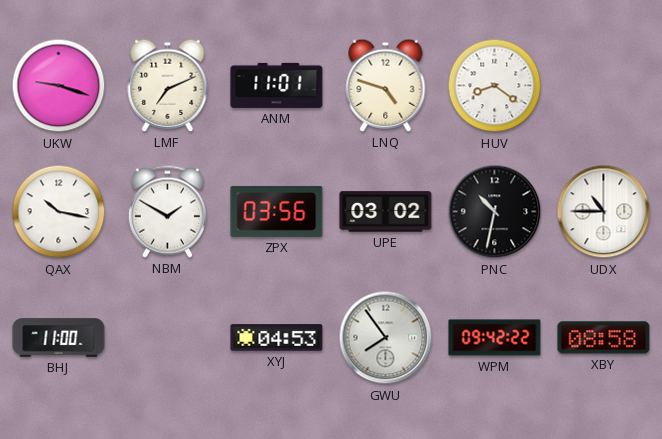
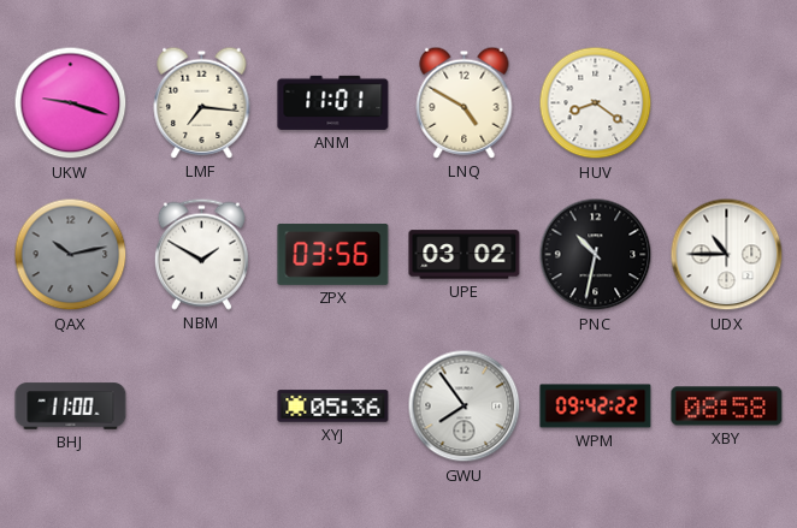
LMF: 7:11 -> 7:16
LNQ: 4:48 -> 4:50
QAX: 10:17 -> 10:13
QAX dial: white -> grey
XYJ: 04:53 -> 05:36
